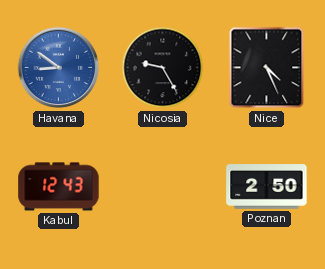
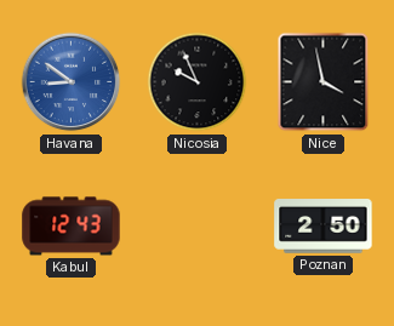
Nicosia: 9:25 -> 9:56
Nice: 4:26 -> 3:58
